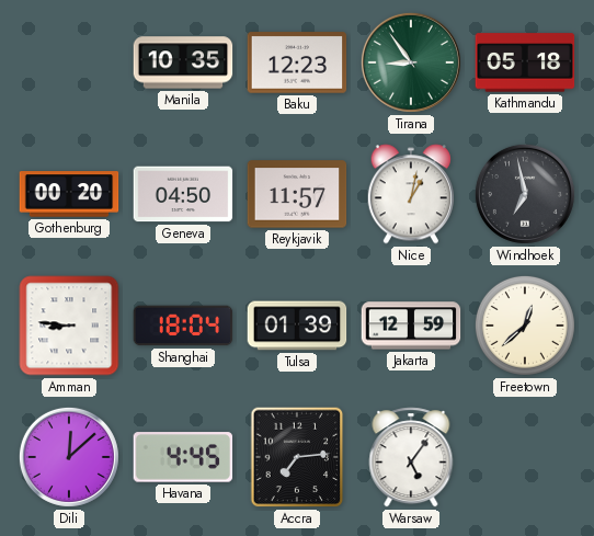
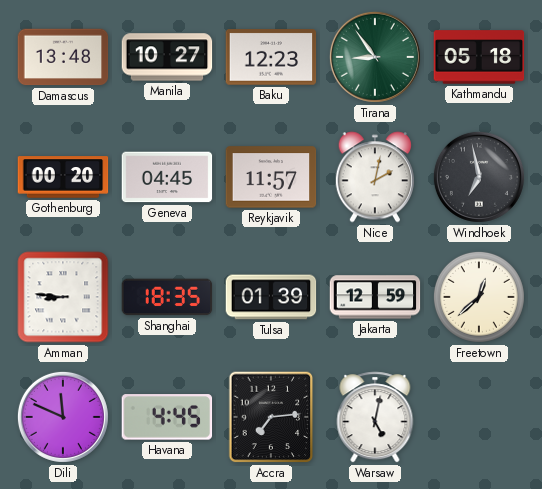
Damascus: none -> 13:48
Manila: 10:35 -> 10:27
Geneva: 04:50 -> 04:45
Nice: 1:02 -> 2:02
Shanghai: 18:04 -> 18:35
Dili: 12:08 -> 11:49
Warsaw: 5:06 -> 5:02
